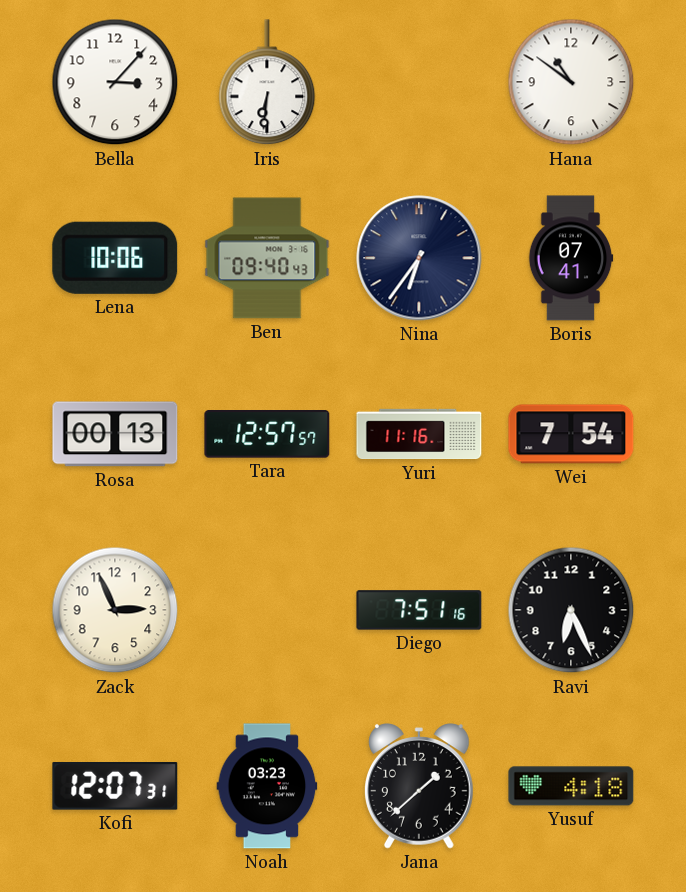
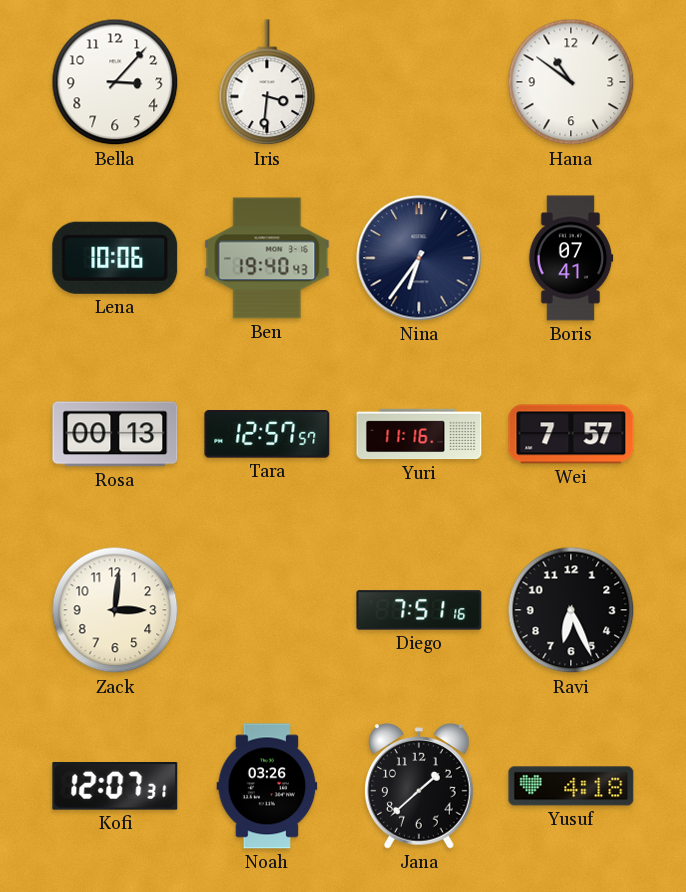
Iris: 6:31 -> 3:31
Ben: 09:40 -> 19:40
Wei: 7:54 -> 7:57
Zack: 2:56 -> 3:01
Noah: 03:23 -> 03:26
